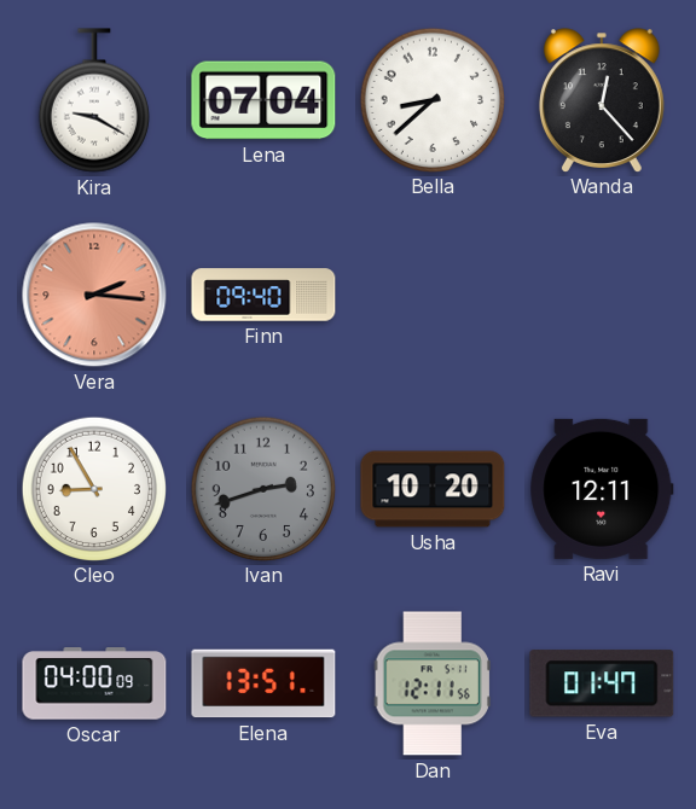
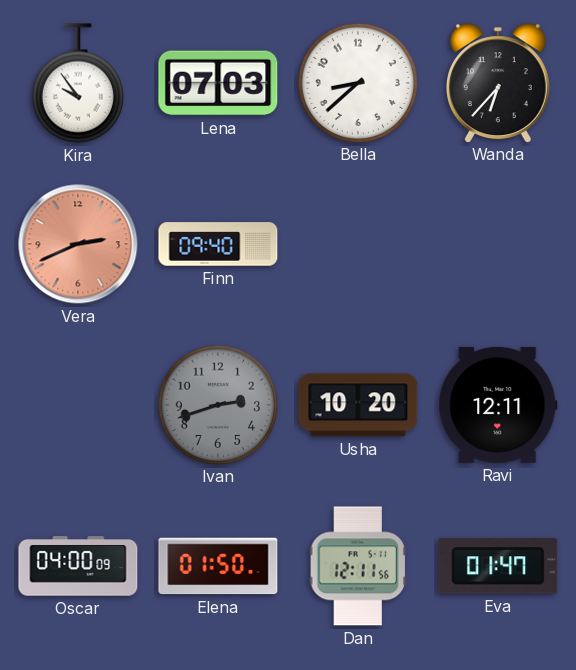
Kira: 9:20 -> 9:54
Lena: 07:04 -> 07:03
Wanda: 12:23 -> 6:37
Vera: 2:16 -> 2:41
Cleo: 8:55 -> none
Elena: 13:51 -> 01:50
